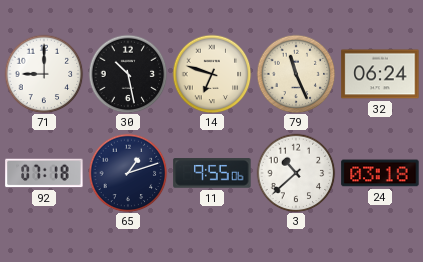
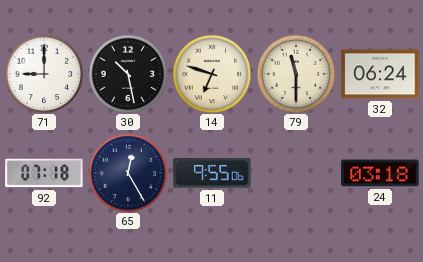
79: 11:26 -> 11:30
65: 1:12 -> 12:25
3: 10:38 -> none
